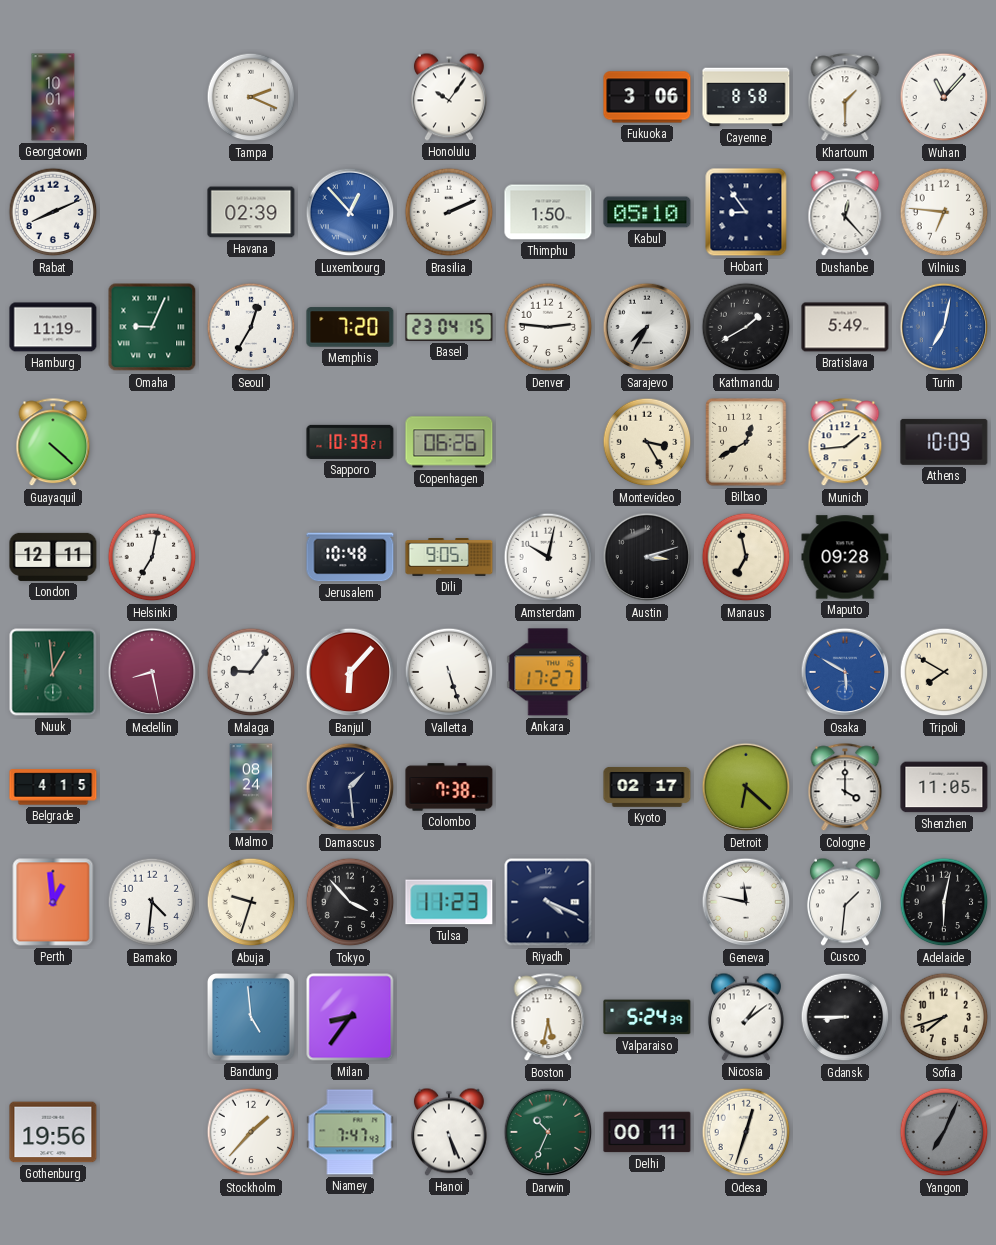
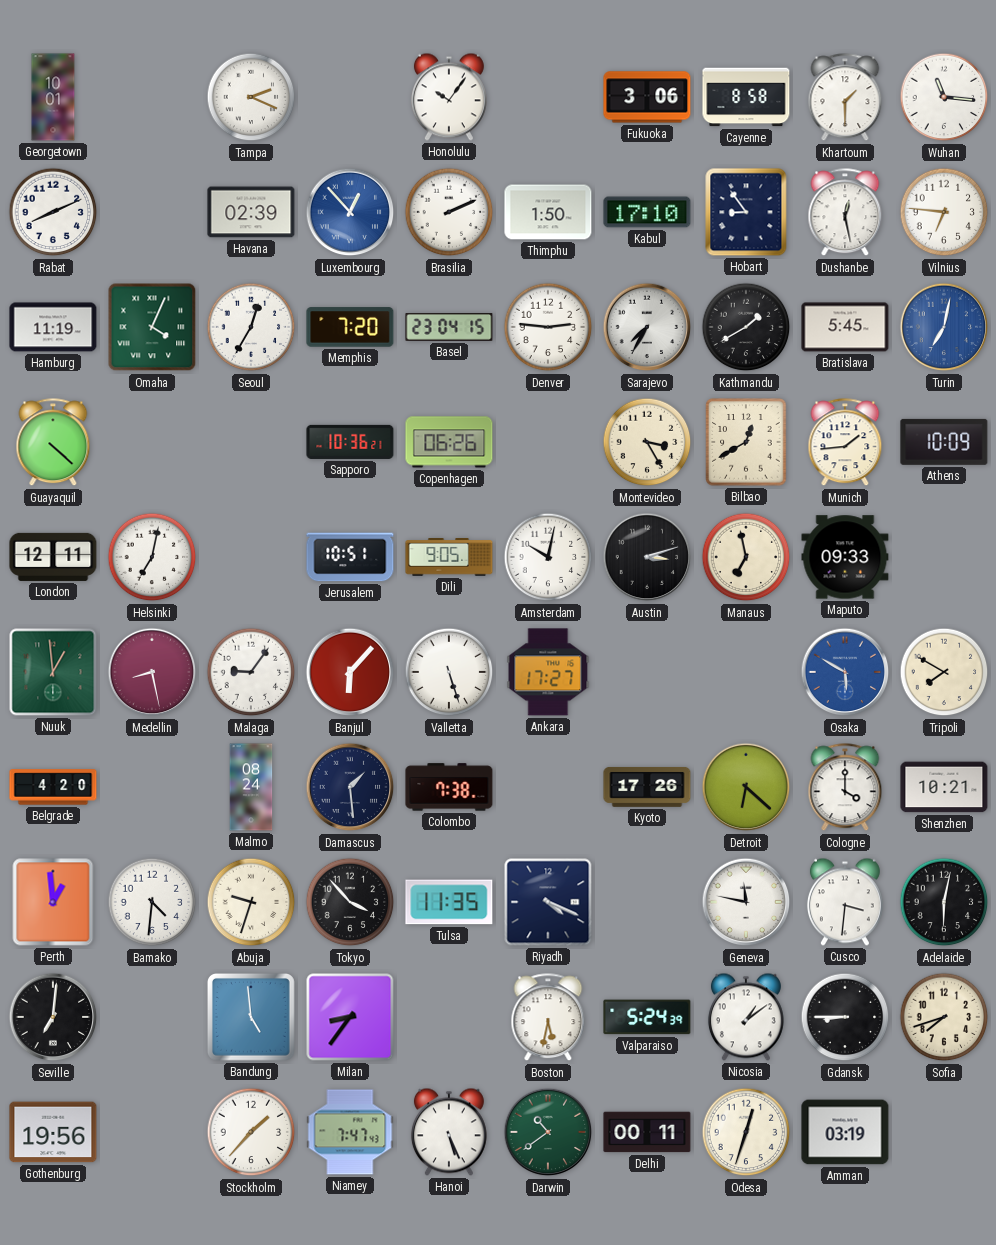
Wuhan: 11:07 -> 11:16
Kabul: 05:10 -> 17:10
Dushanbe: 12:23 -> 12:28
Omaha: 9:04 -> 4:04
Bratislava: 5:49 -> 5:45
Sapporo: 10:39 -> 10:36
Jerusalem: 10:48 -> 10:51
Maputo: 09:28 -> 09:33
Belgrade: 4:15 -> 4:20
Kyoto: 02:17 -> 17:26
Shenzhen: 11:05 -> 10:21
Tulsa: 11:23 -> 11:35
Cusco: 1:31 -> 3:31
Seville: none -> 7:01
Darwin: 10:34 -> 10:39
Amman: none -> 03:19
Yangon: 7:04 -> none
